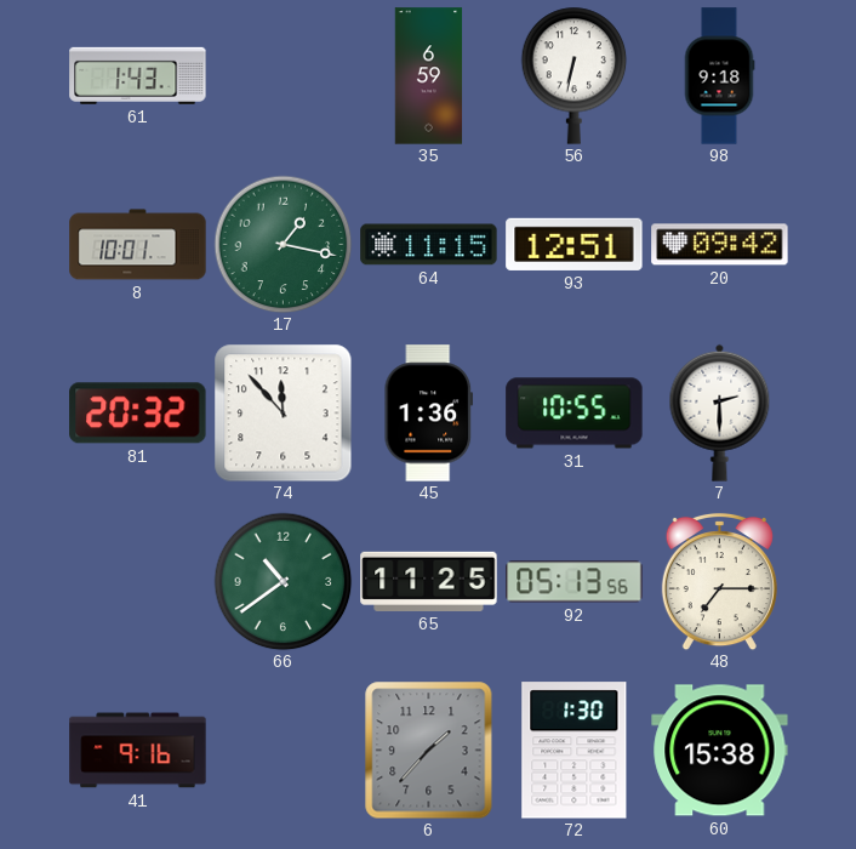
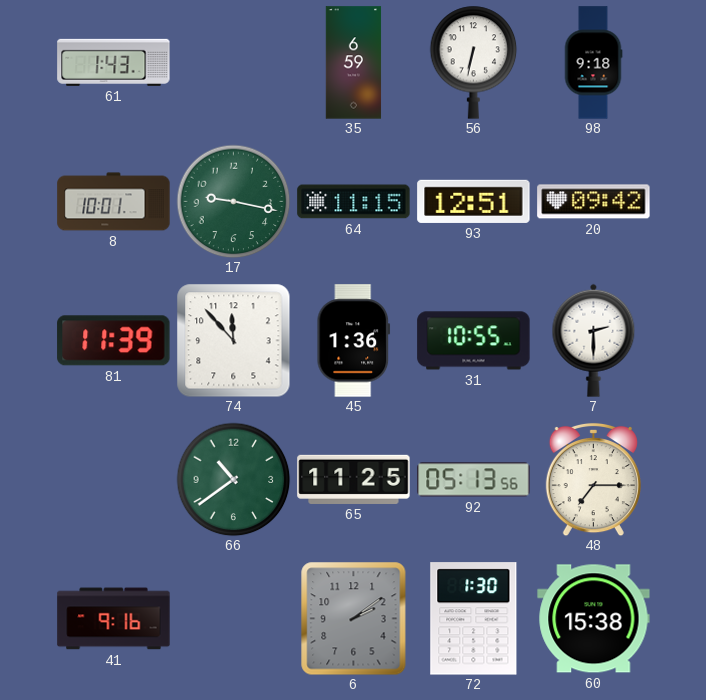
17: 1:17 -> 9:17
81: 20:32 -> 11:39
6: 1:37 -> 2:09
